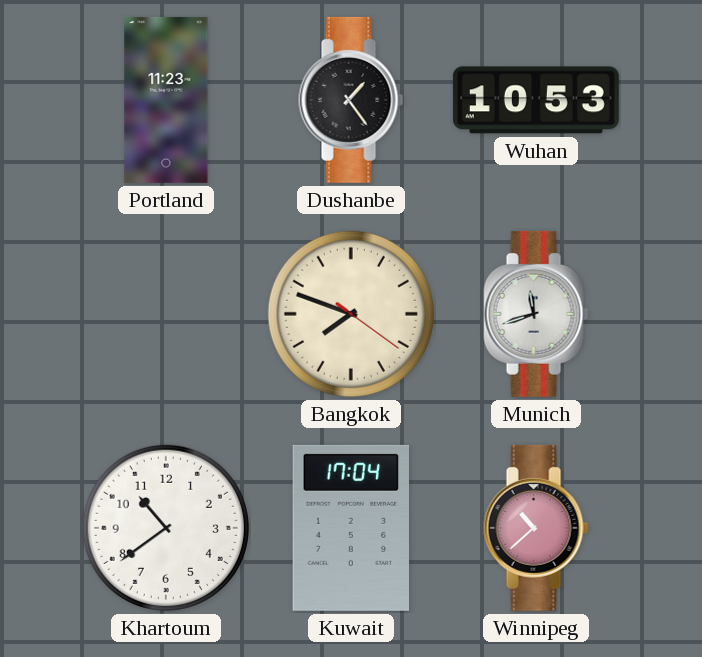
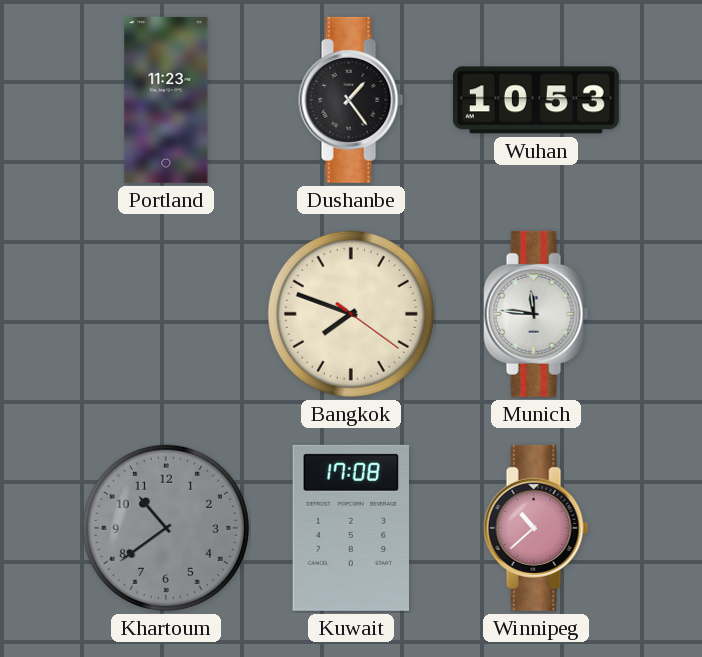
Munich: 11:42 -> 11:46
Khartoum dial: white -> grey
Kuwait: 17:04 -> 17:08
